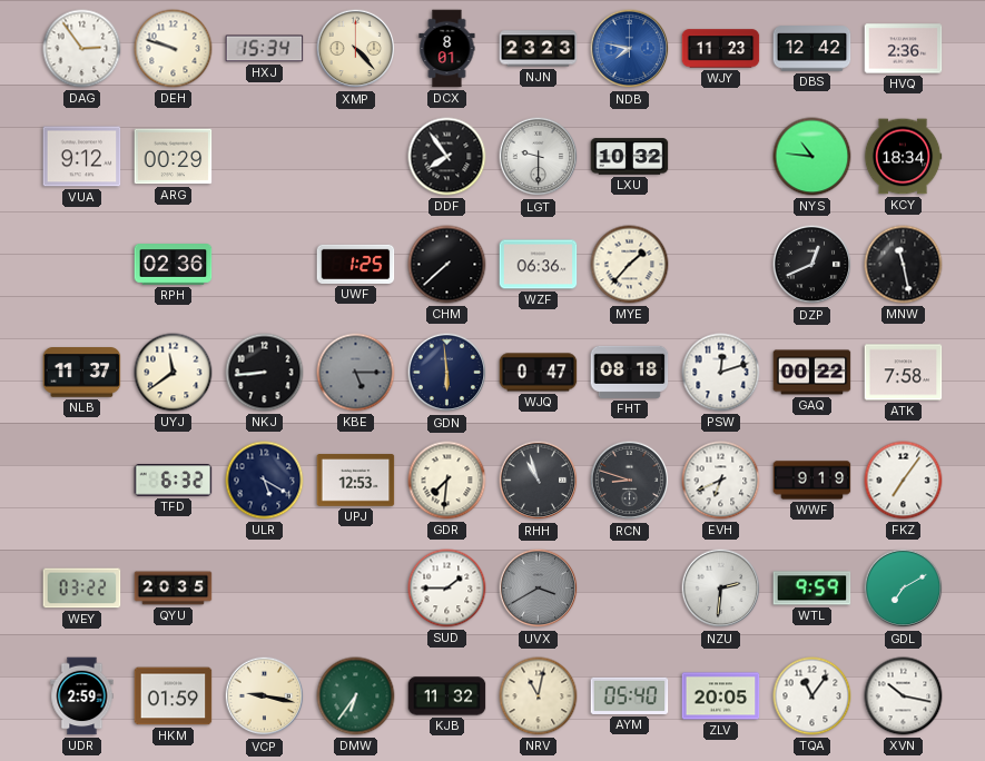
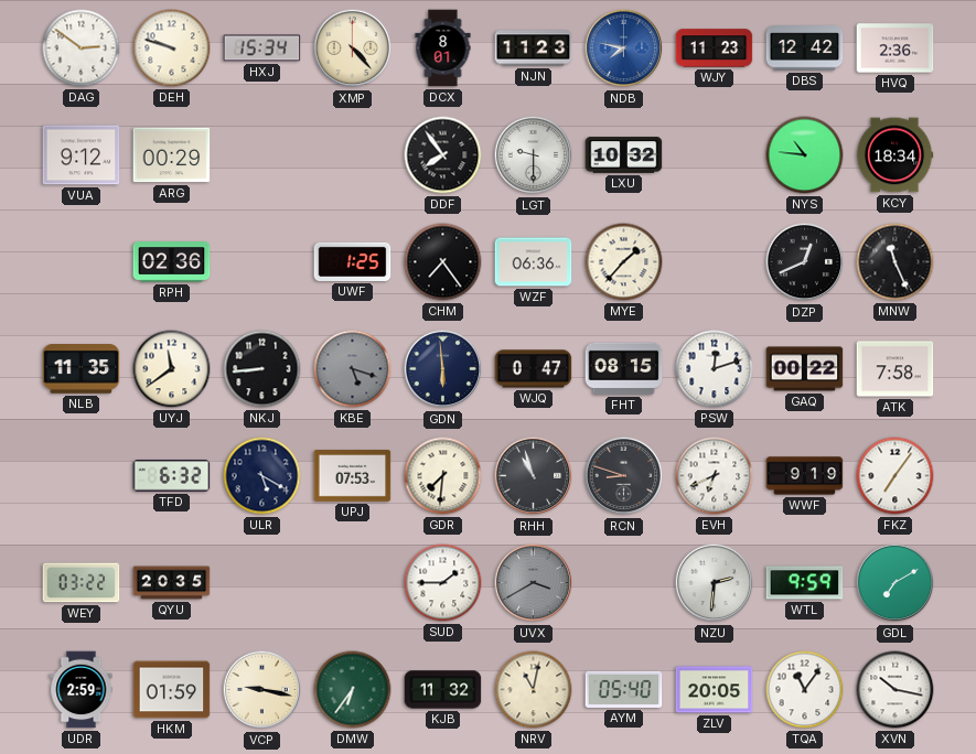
DAG: 2:54 -> 2:51
NJN: 23:23 -> 11:23
CHM: 7:38 -> 7:24
MNW: 11:28 -> 11:26
NLB: 11:37 -> 11:35
KBE: 5:15 -> 5:18
FHT: 08:18 -> 08:15
UPJ: 12:53 -> 07:53
